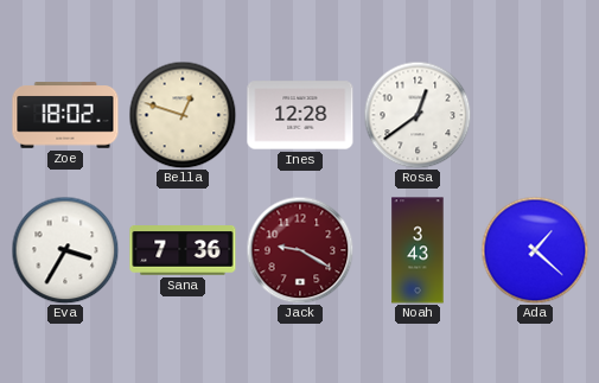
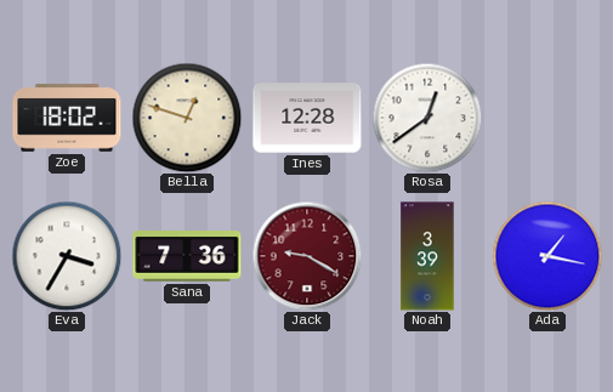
Noah: 3:43 -> 3:39
Ada: 1:22 -> 1:17
